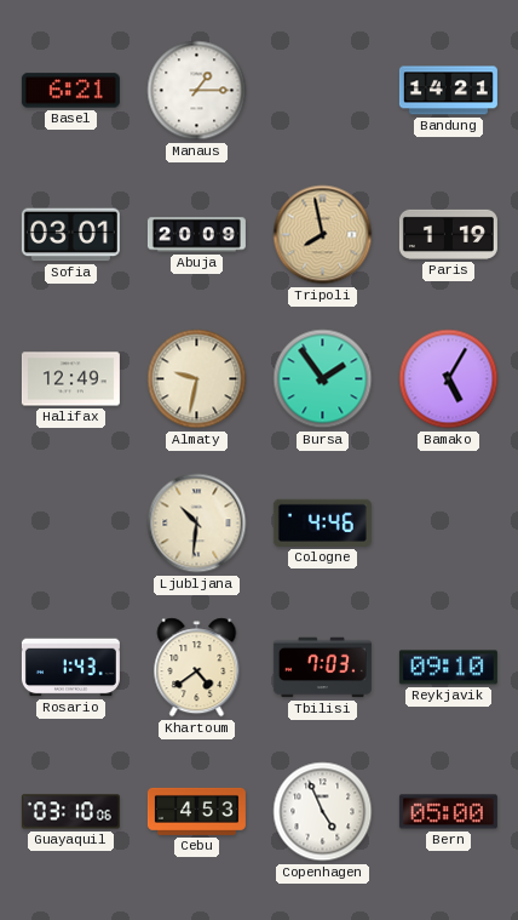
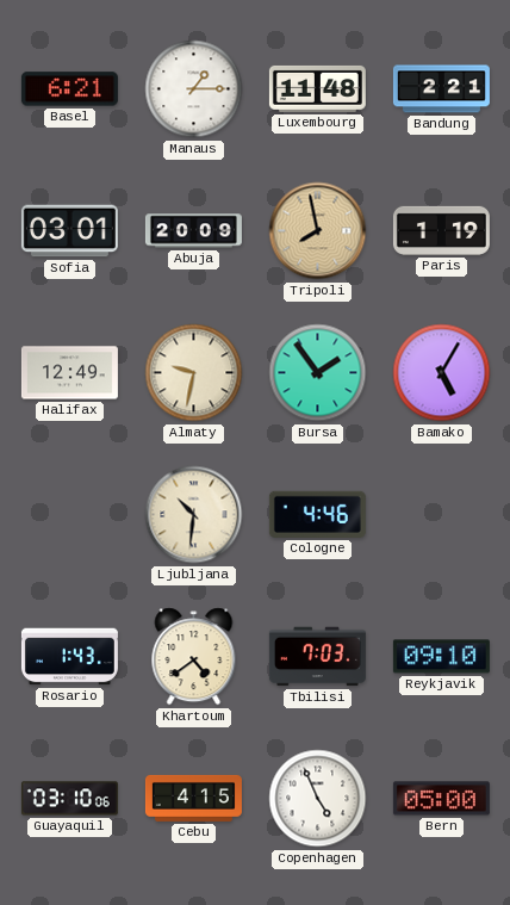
Luxembourg: none -> 11:48
Bandung: 14:21 -> 2:21
Cebu: 4:53 -> 4:15
